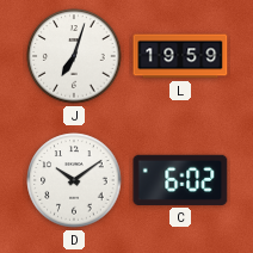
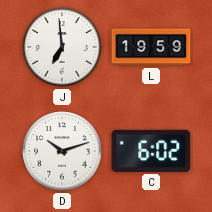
J: 7:03 -> 6:59
D: 10:09 -> 10:12
